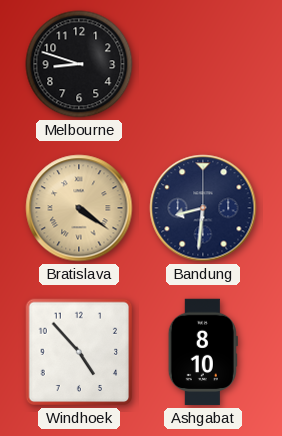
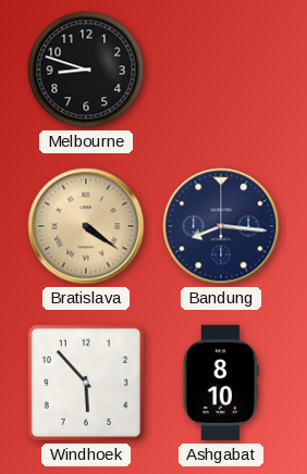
Bandung: 8:31 -> 8:16
Windhoek: 4:53 -> 5:53
